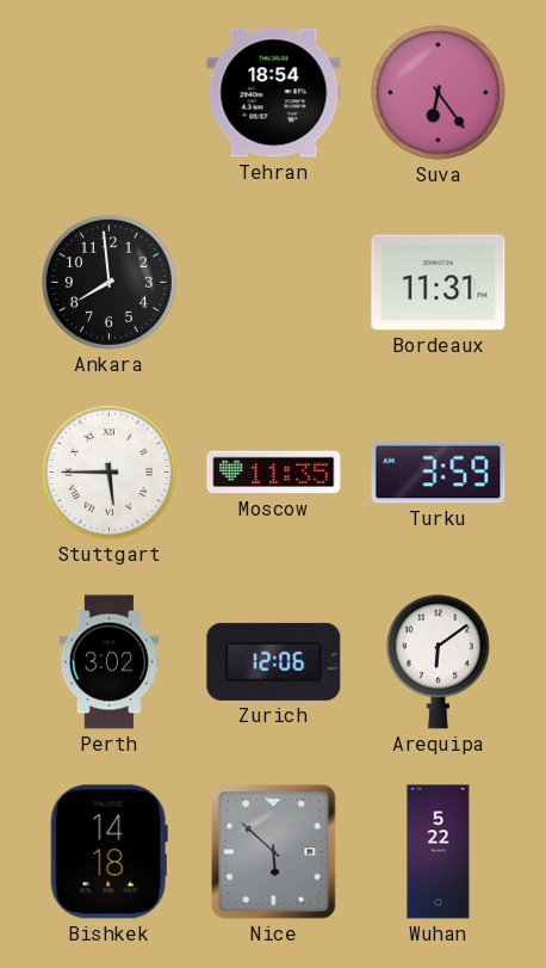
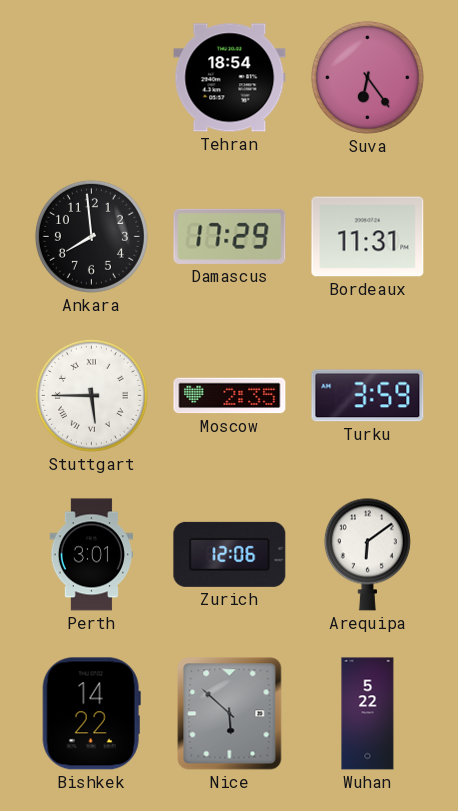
Damascus: none -> 17:29
Moscow: 11:35 -> 2:35
Perth: 3:02 -> 3:01
Bishkek: 14:18 -> 14:22
